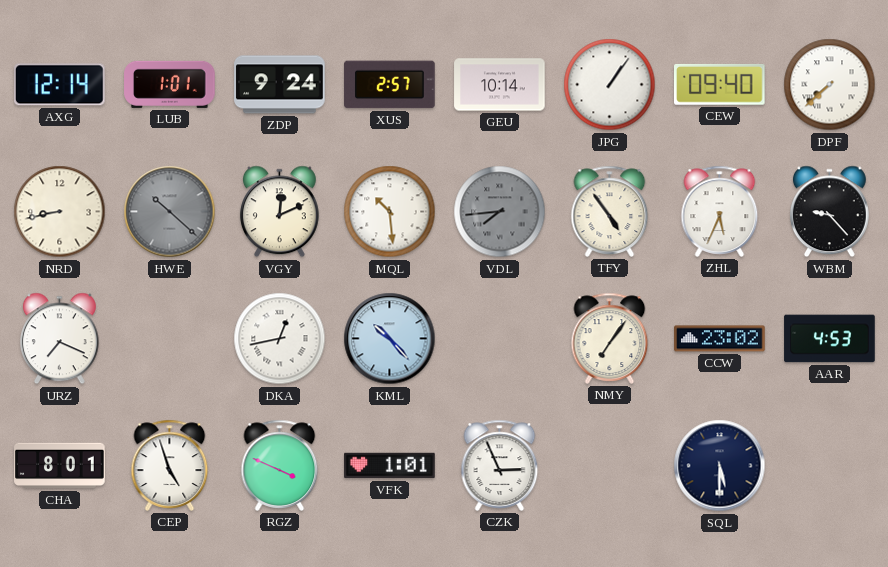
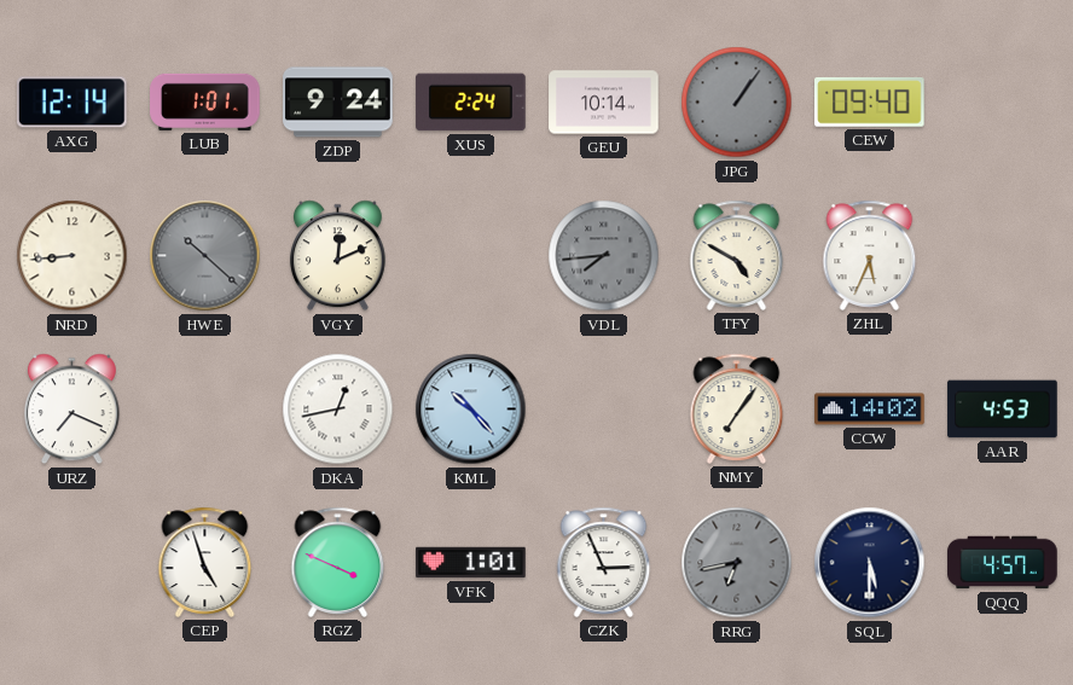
XUS: 2:57 -> 2:24
JPG dial: white -> grey
DPF: 7:38 -> none
NRD: 8:43 -> 8:44
MQL: 10:29 -> none
TFY: 4:54 -> 4:50
WBM: 9:23 -> none
CCW: 23:02 -> 14:02
CHA: 8:01 -> none
RRG: none -> 6:43
QQQ: none -> 4:57
